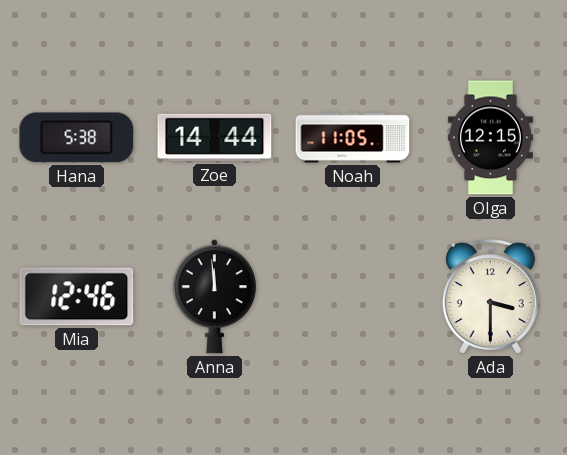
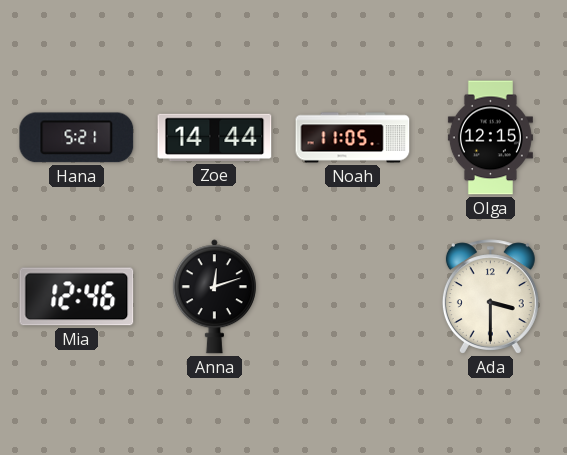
Hana: 5:38 -> 5:21
Anna: 11:59 -> 12:12
